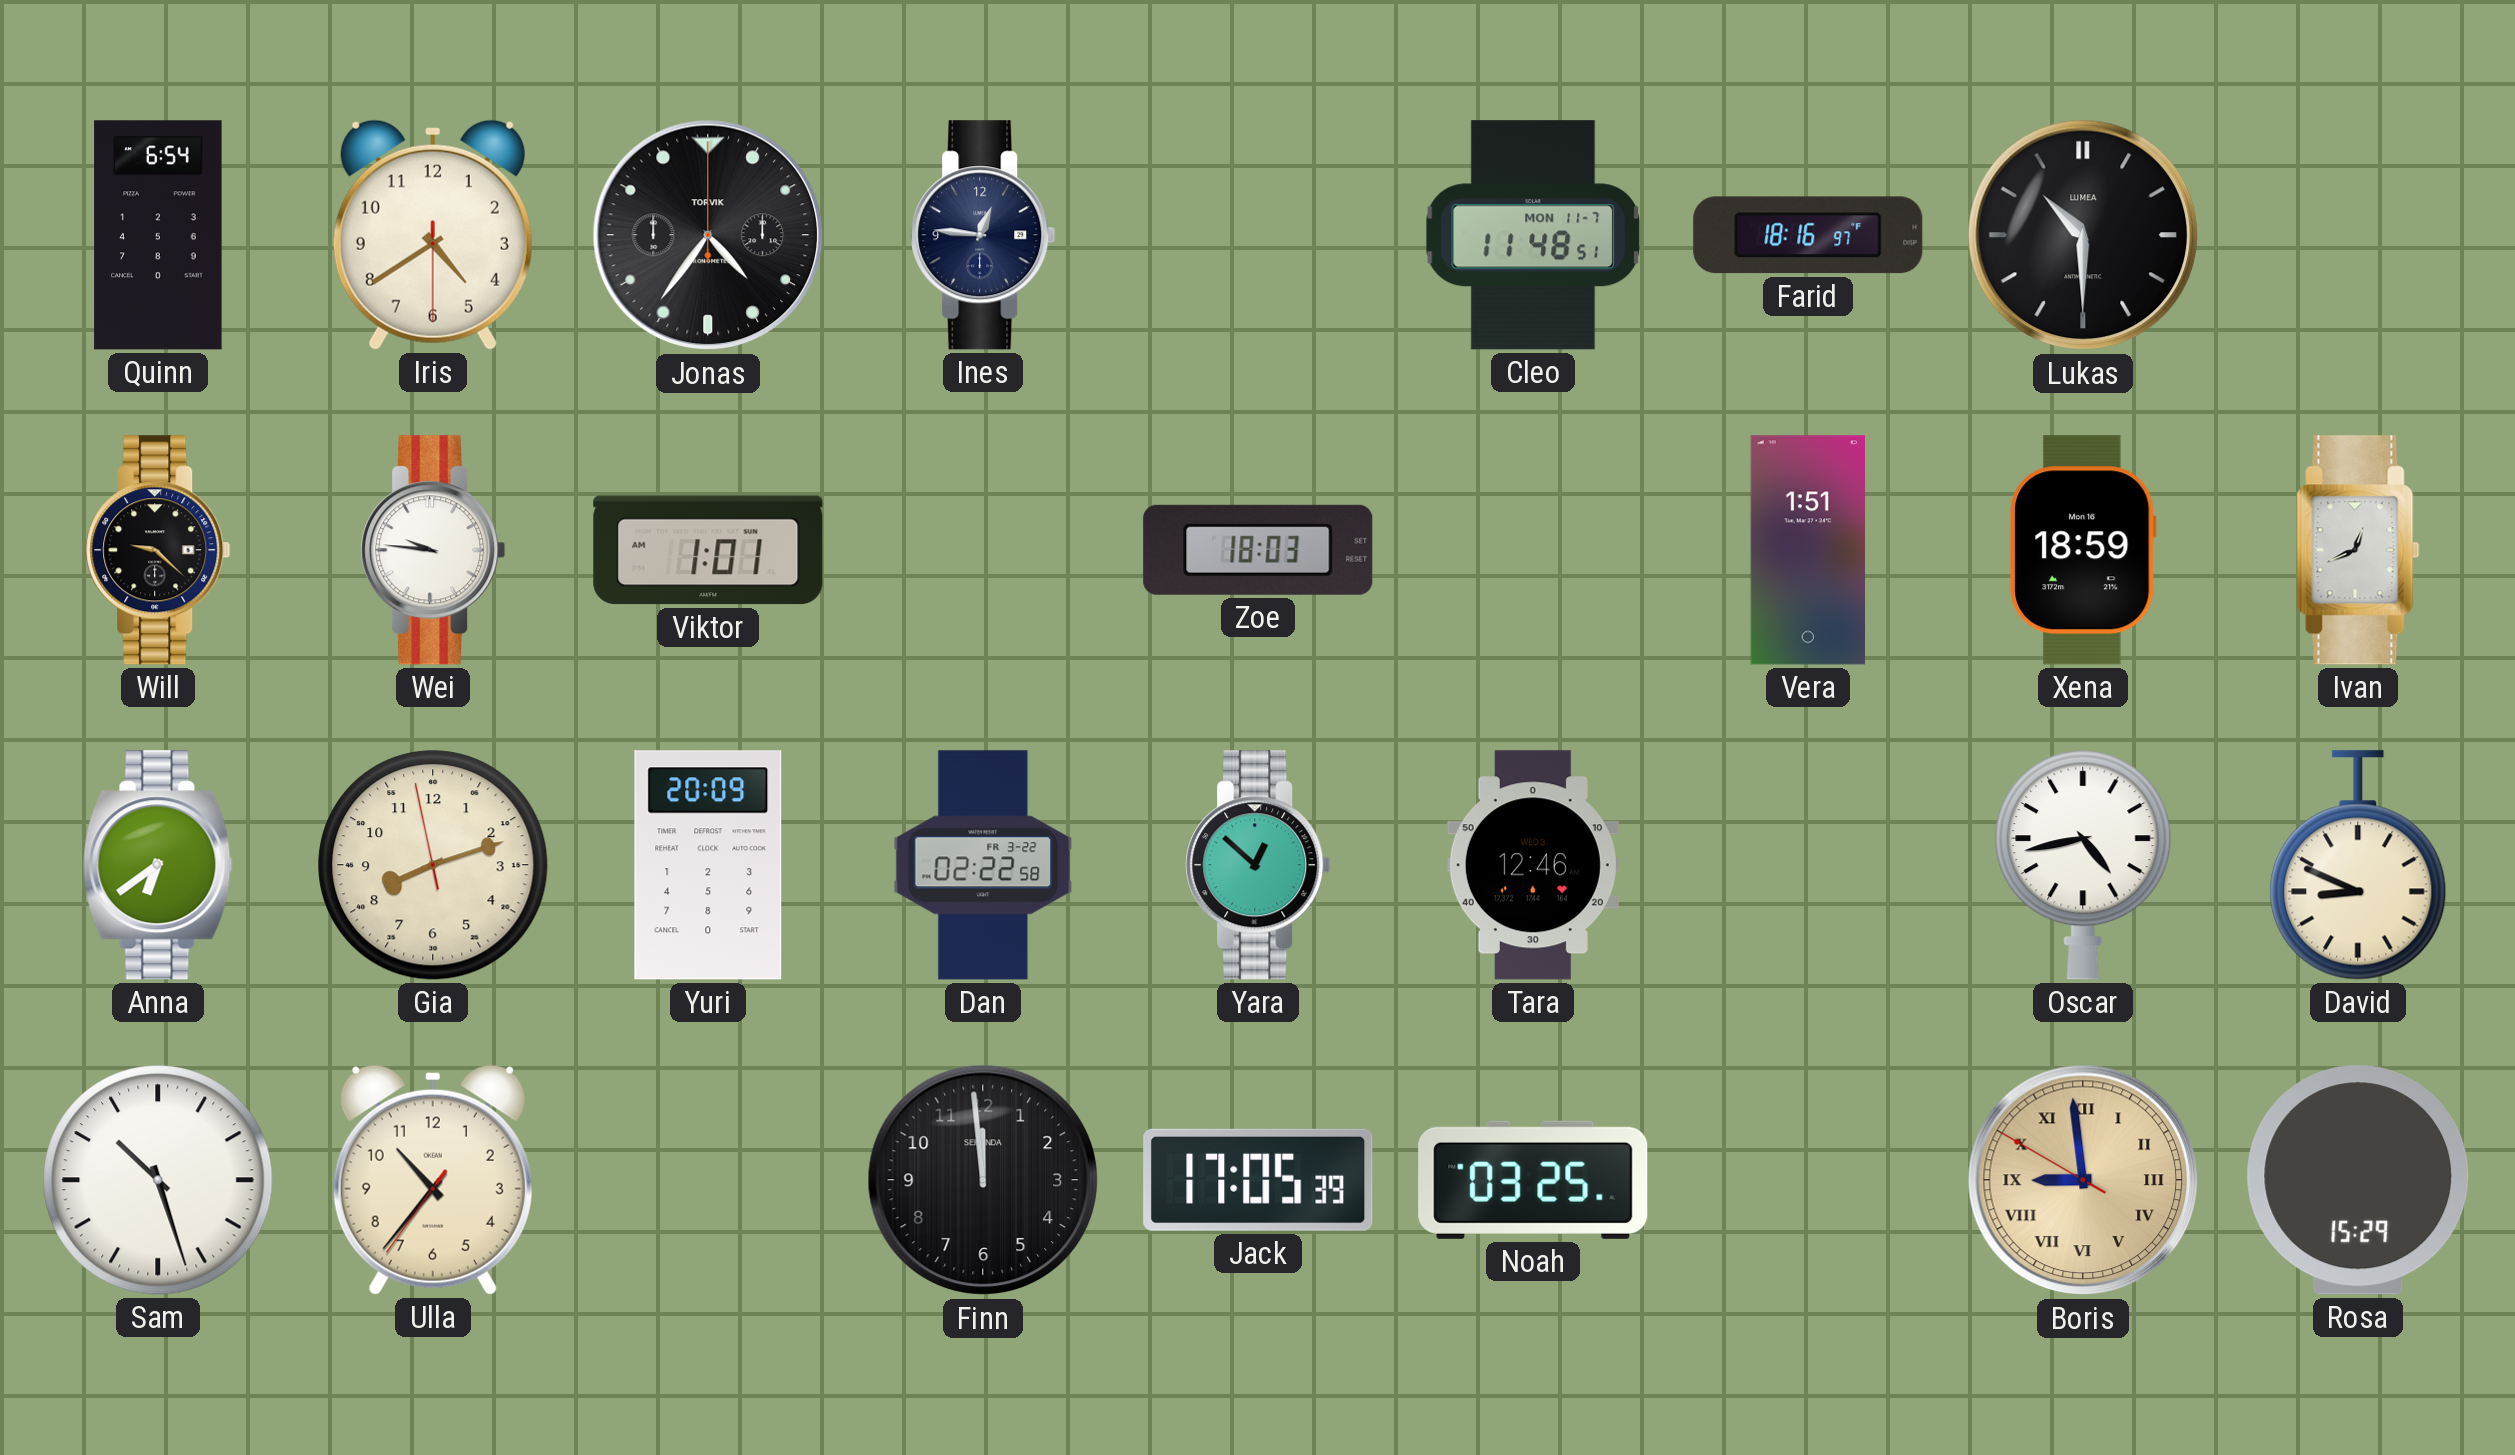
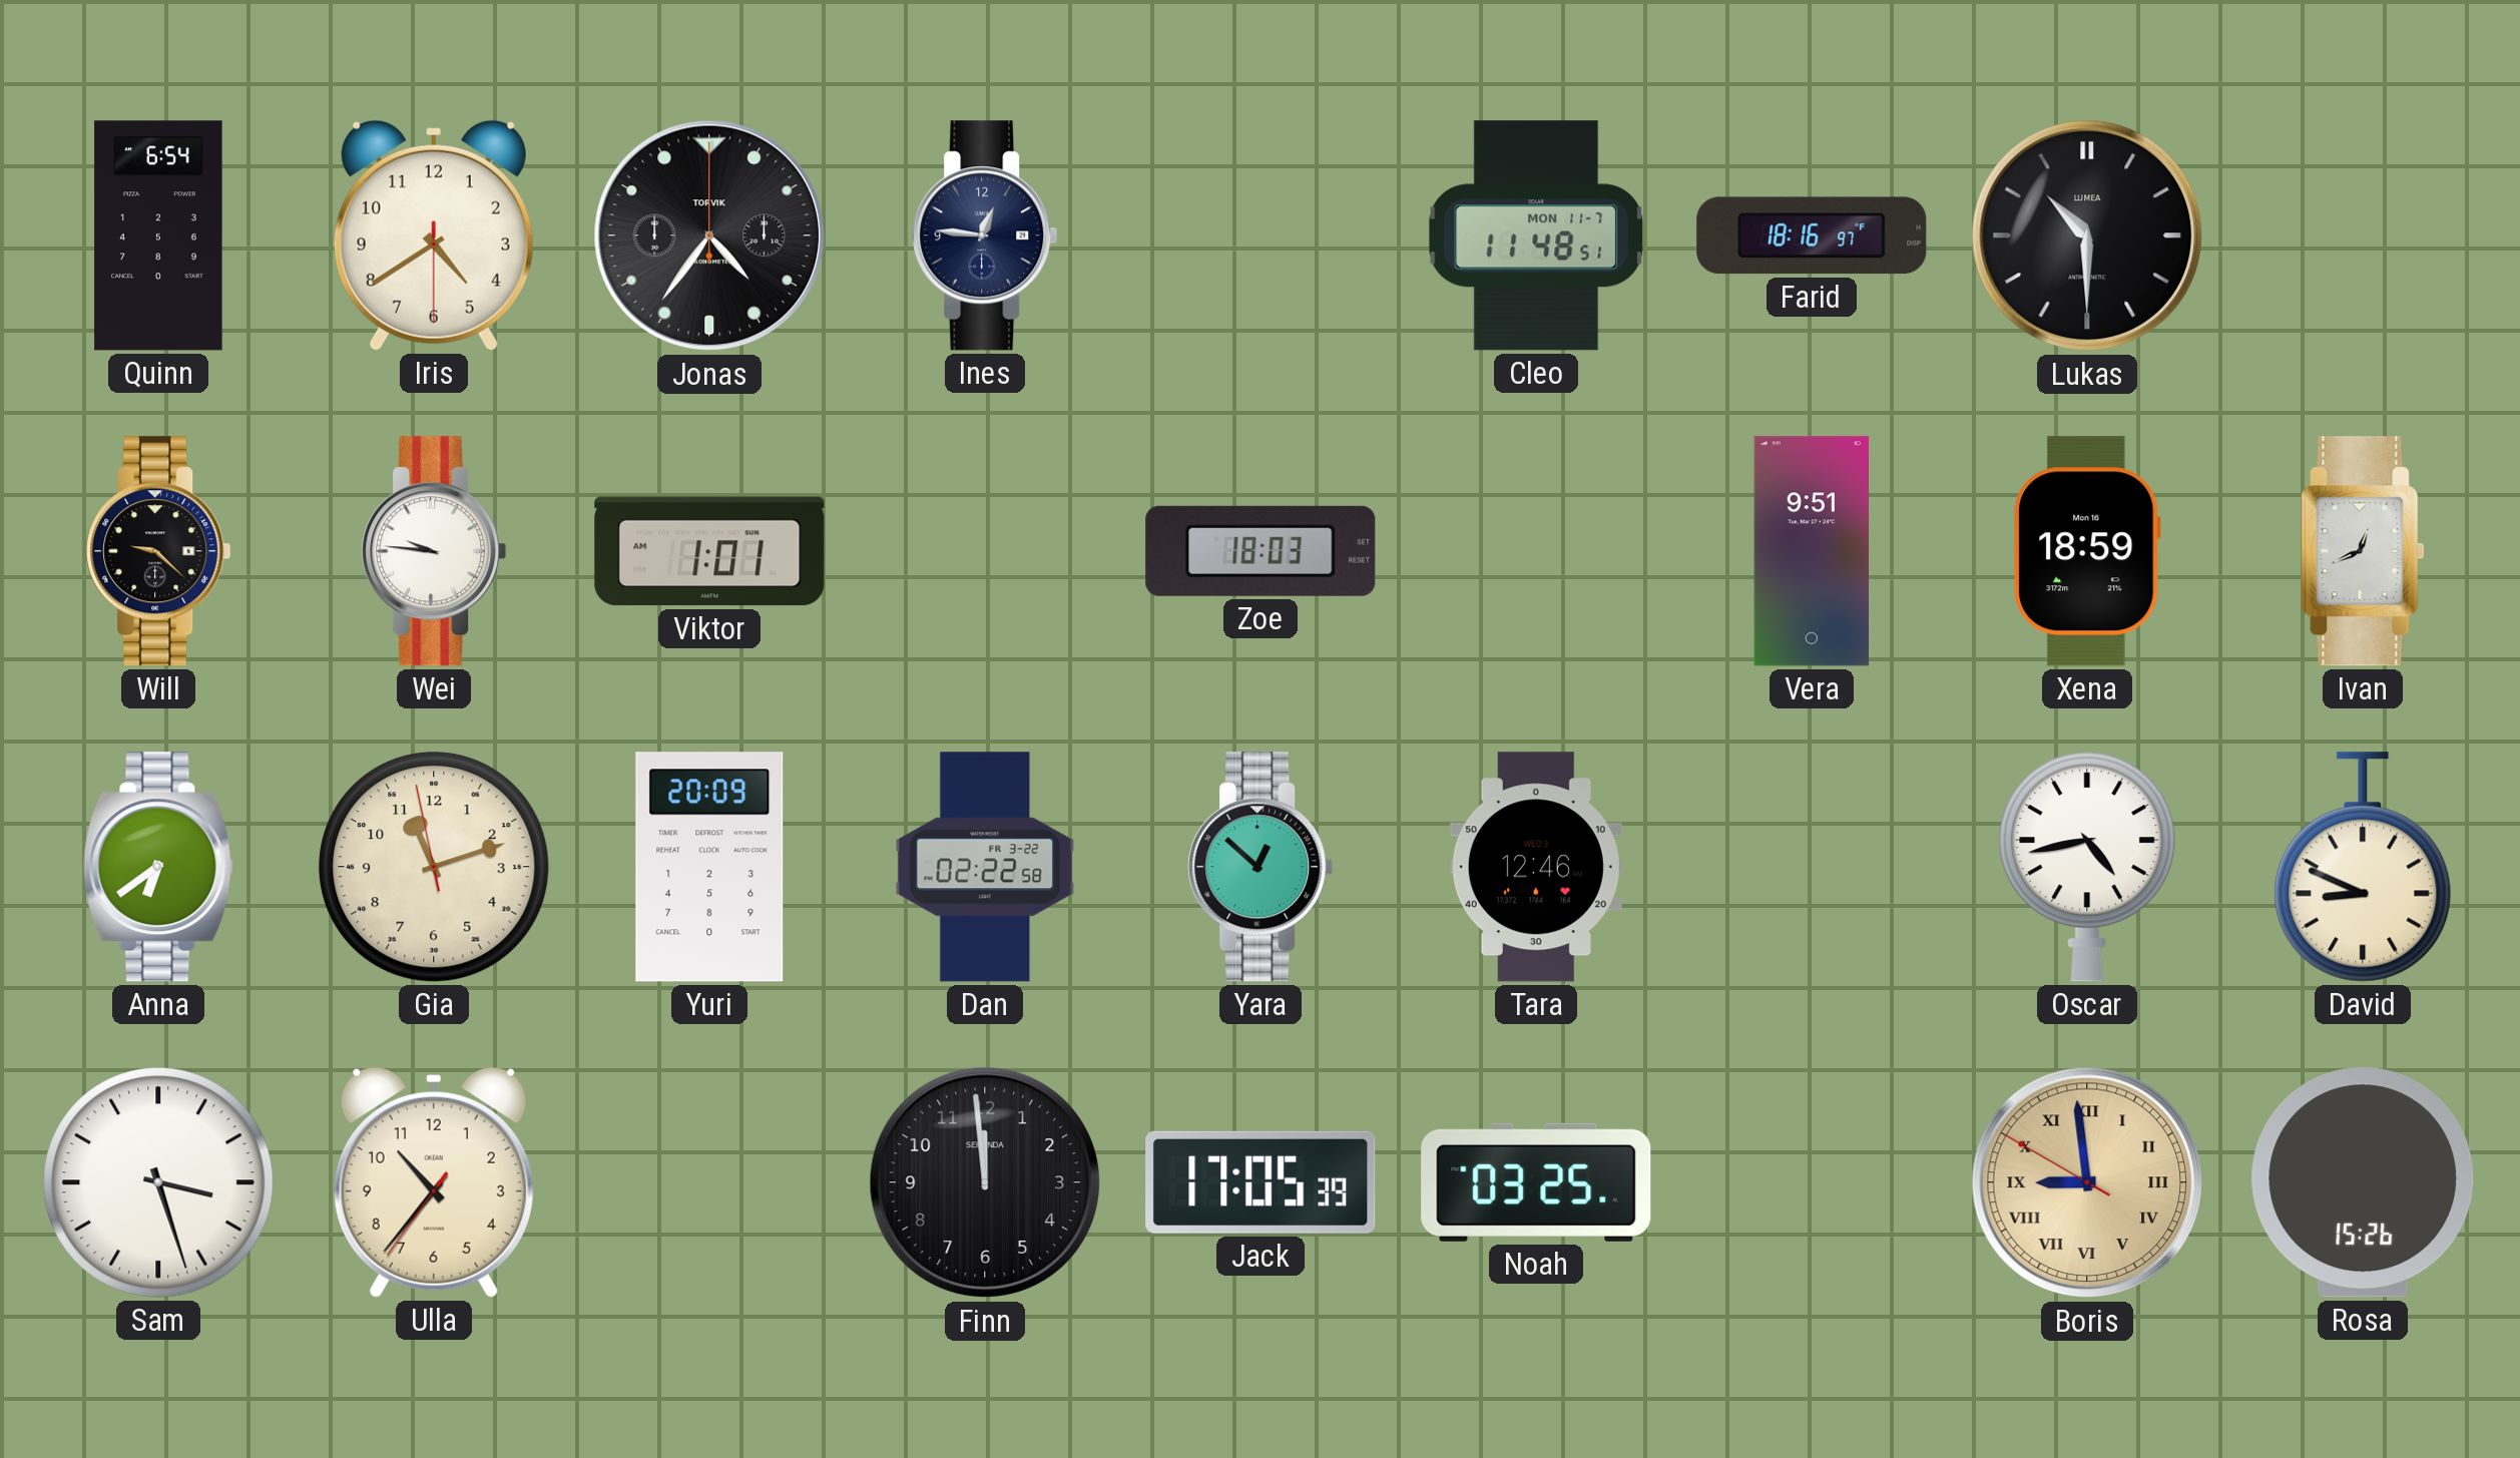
Vera: 1:51 -> 9:51
Gia: 8:11 -> 11:11
Sam: 10:27 -> 3:27
Rosa: 15:29 -> 15:26
